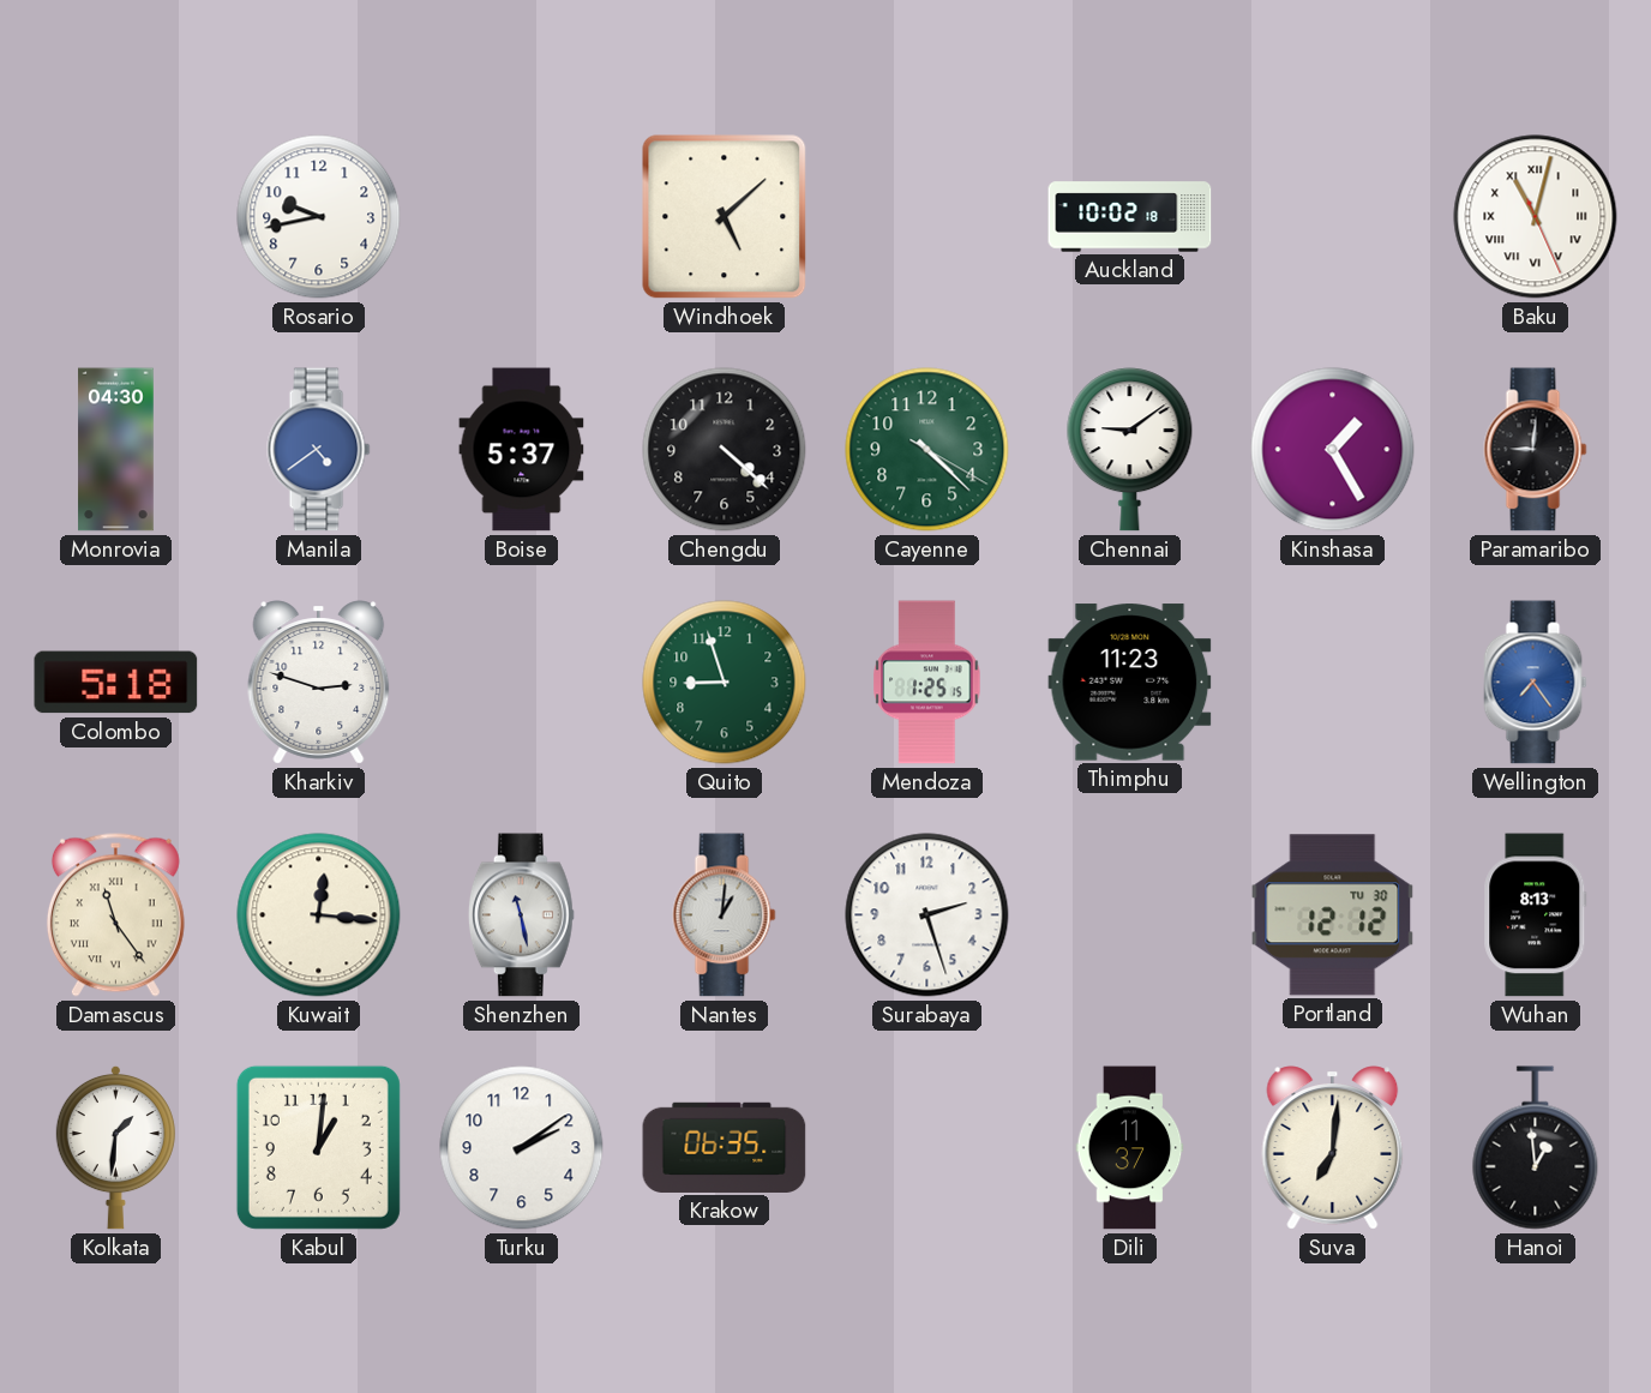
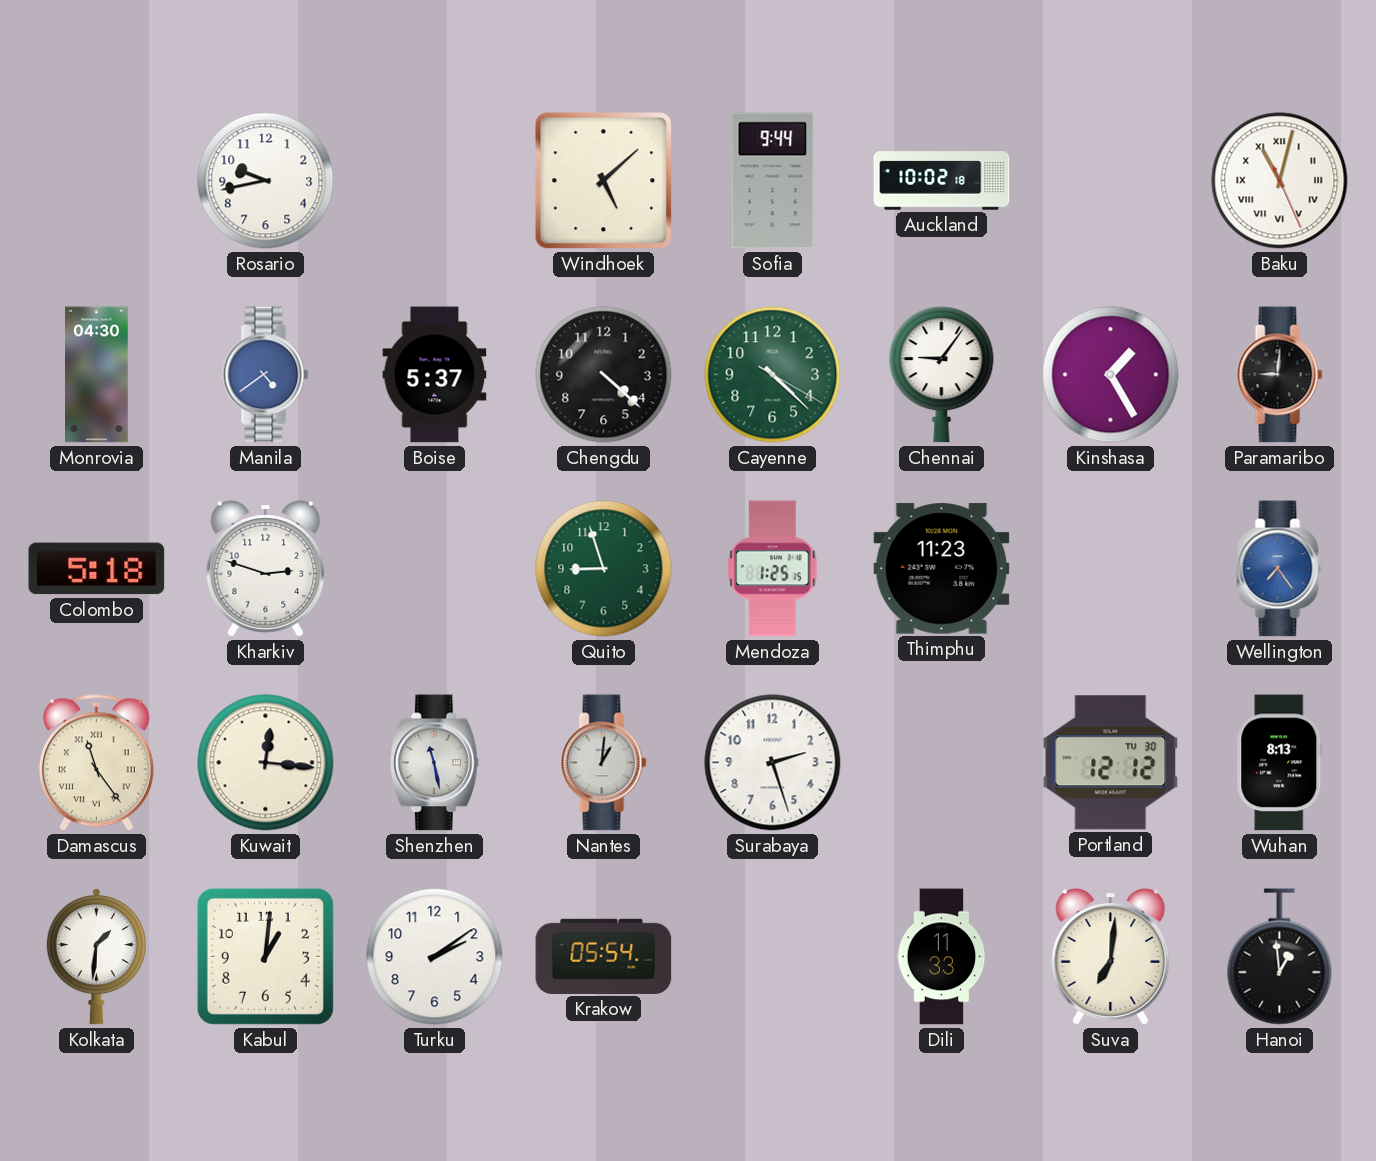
Sofia: none -> 9:44
Chennai: 9:09 -> 9:06
Krakow: 06:35 -> 05:54
Dili: 11:37 -> 11:33
